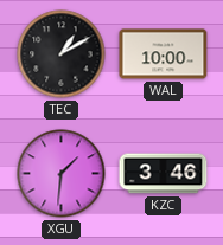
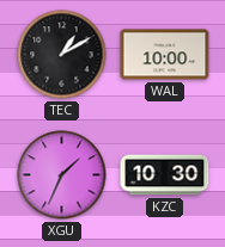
XGU: 1:31 -> 1:34
KZC: 3:46 -> 10:30
